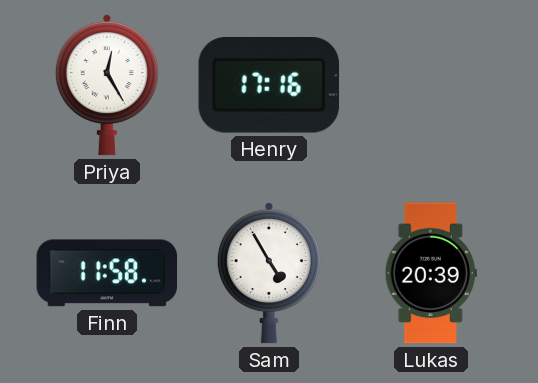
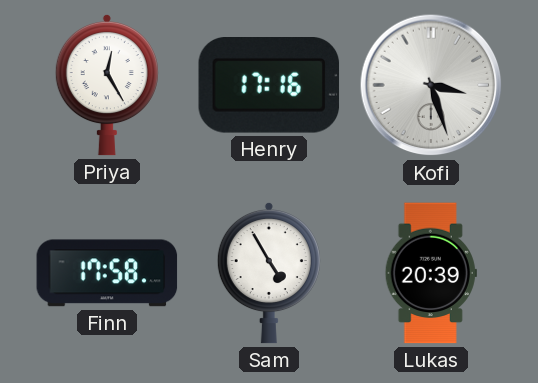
Kofi: none -> 3:27
Finn: 11:58 -> 17:58
